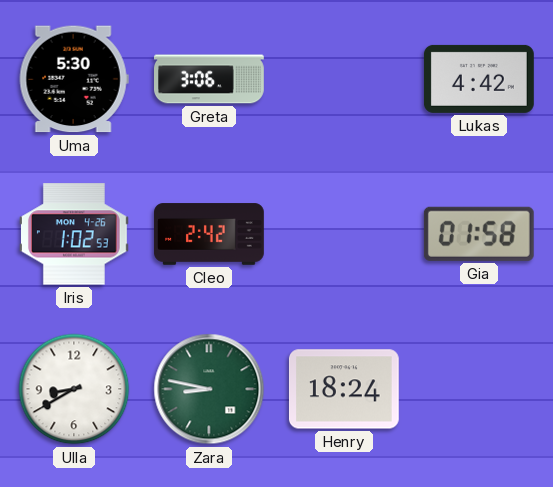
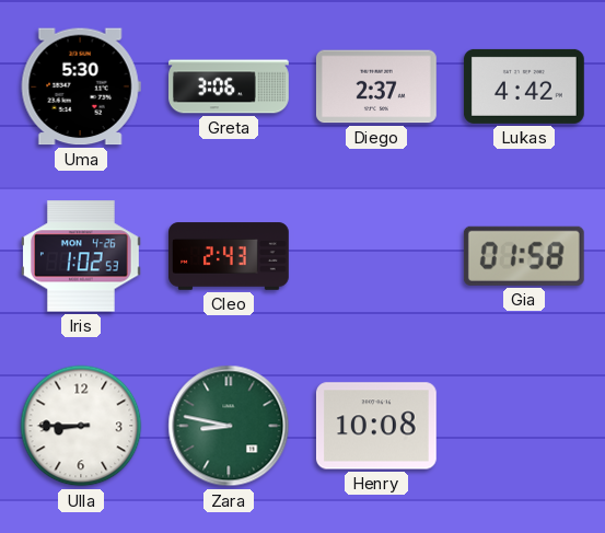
Diego: none -> 2:37
Cleo: 2:42 -> 2:43
Ulla: 8:40 -> 8:45
Henry: 18:24 -> 10:08
